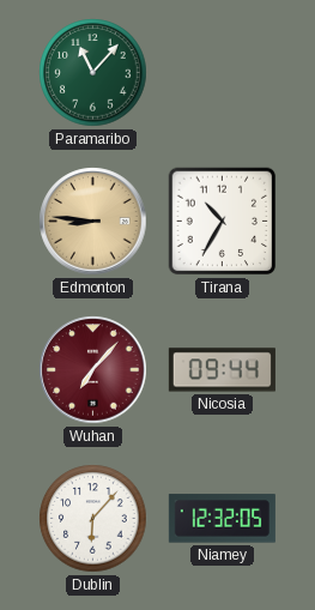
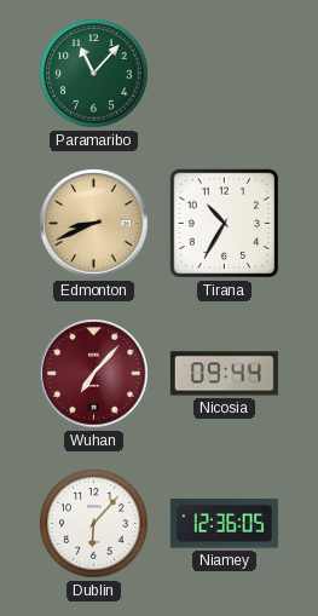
Edmonton: 8:46 -> 8:41
Niamey: 12:32 -> 12:36
